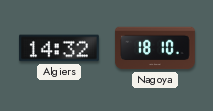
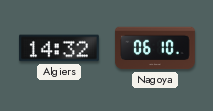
Nagoya: 18:10 -> 06:10
